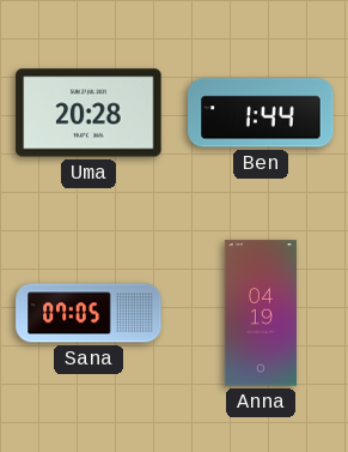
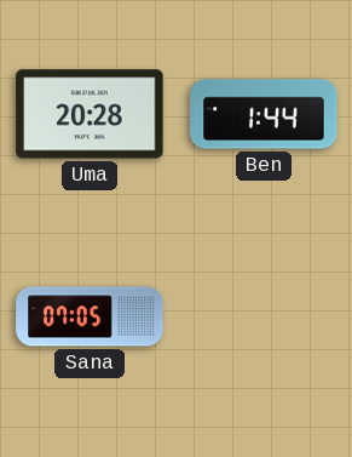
Anna: 04:19 -> none
